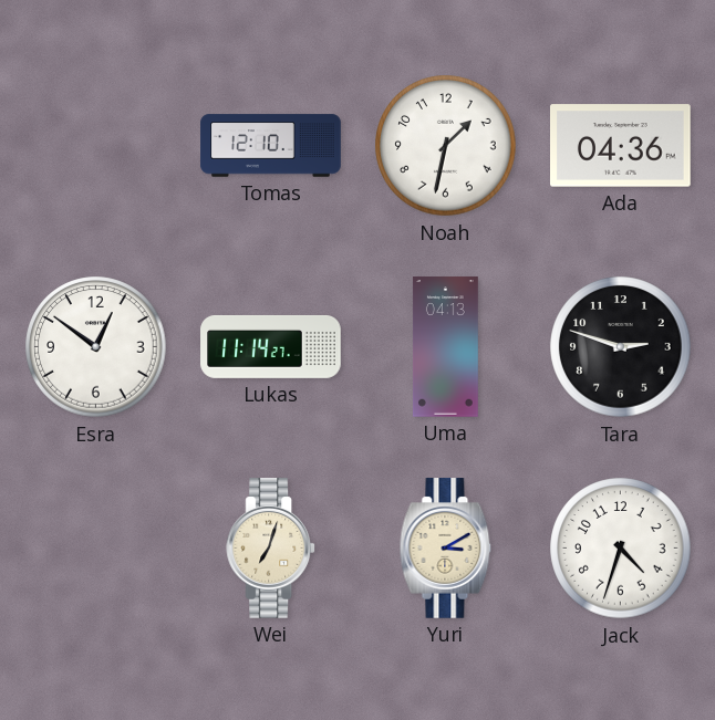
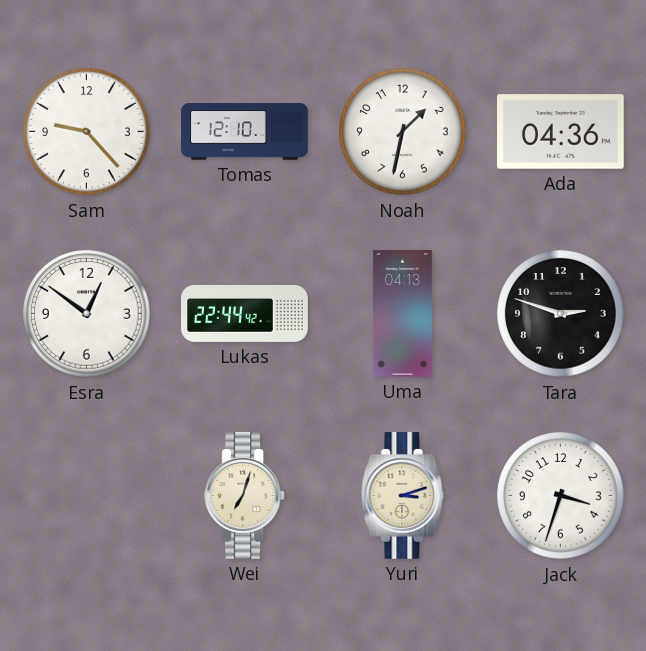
Sam: none -> 9:23
Lukas: 11:14 -> 22:44
Yuri: 3:10 -> 3:12
Jack: 4:33 -> 3:33
